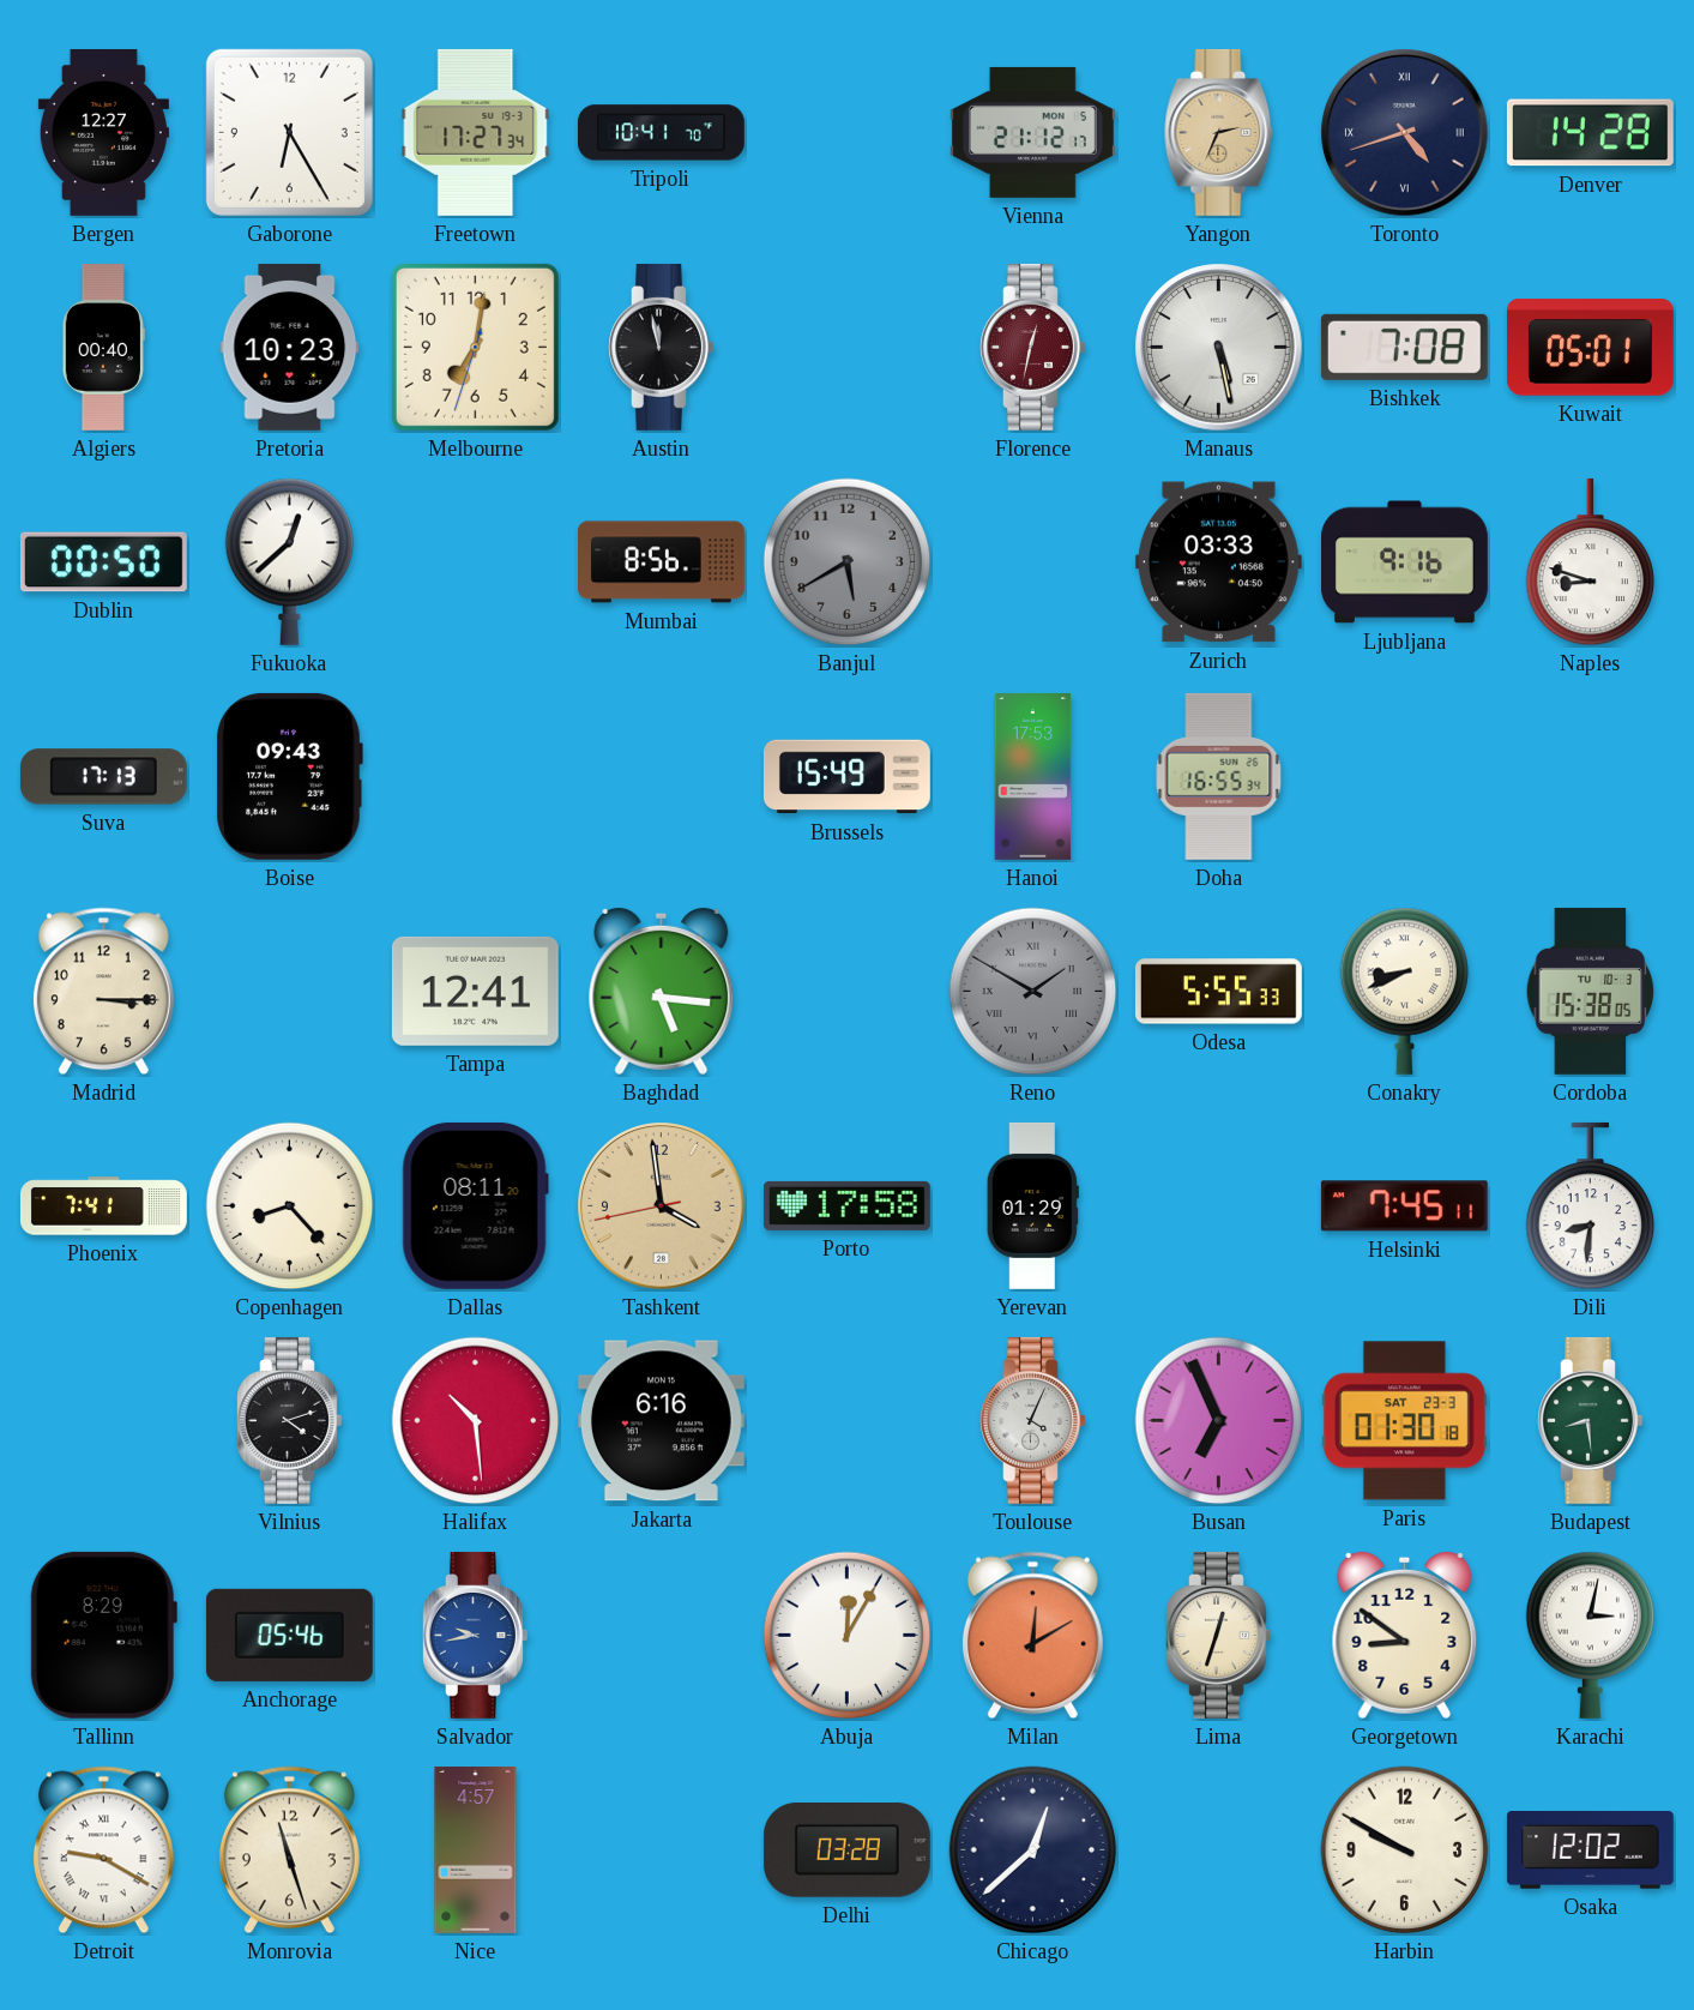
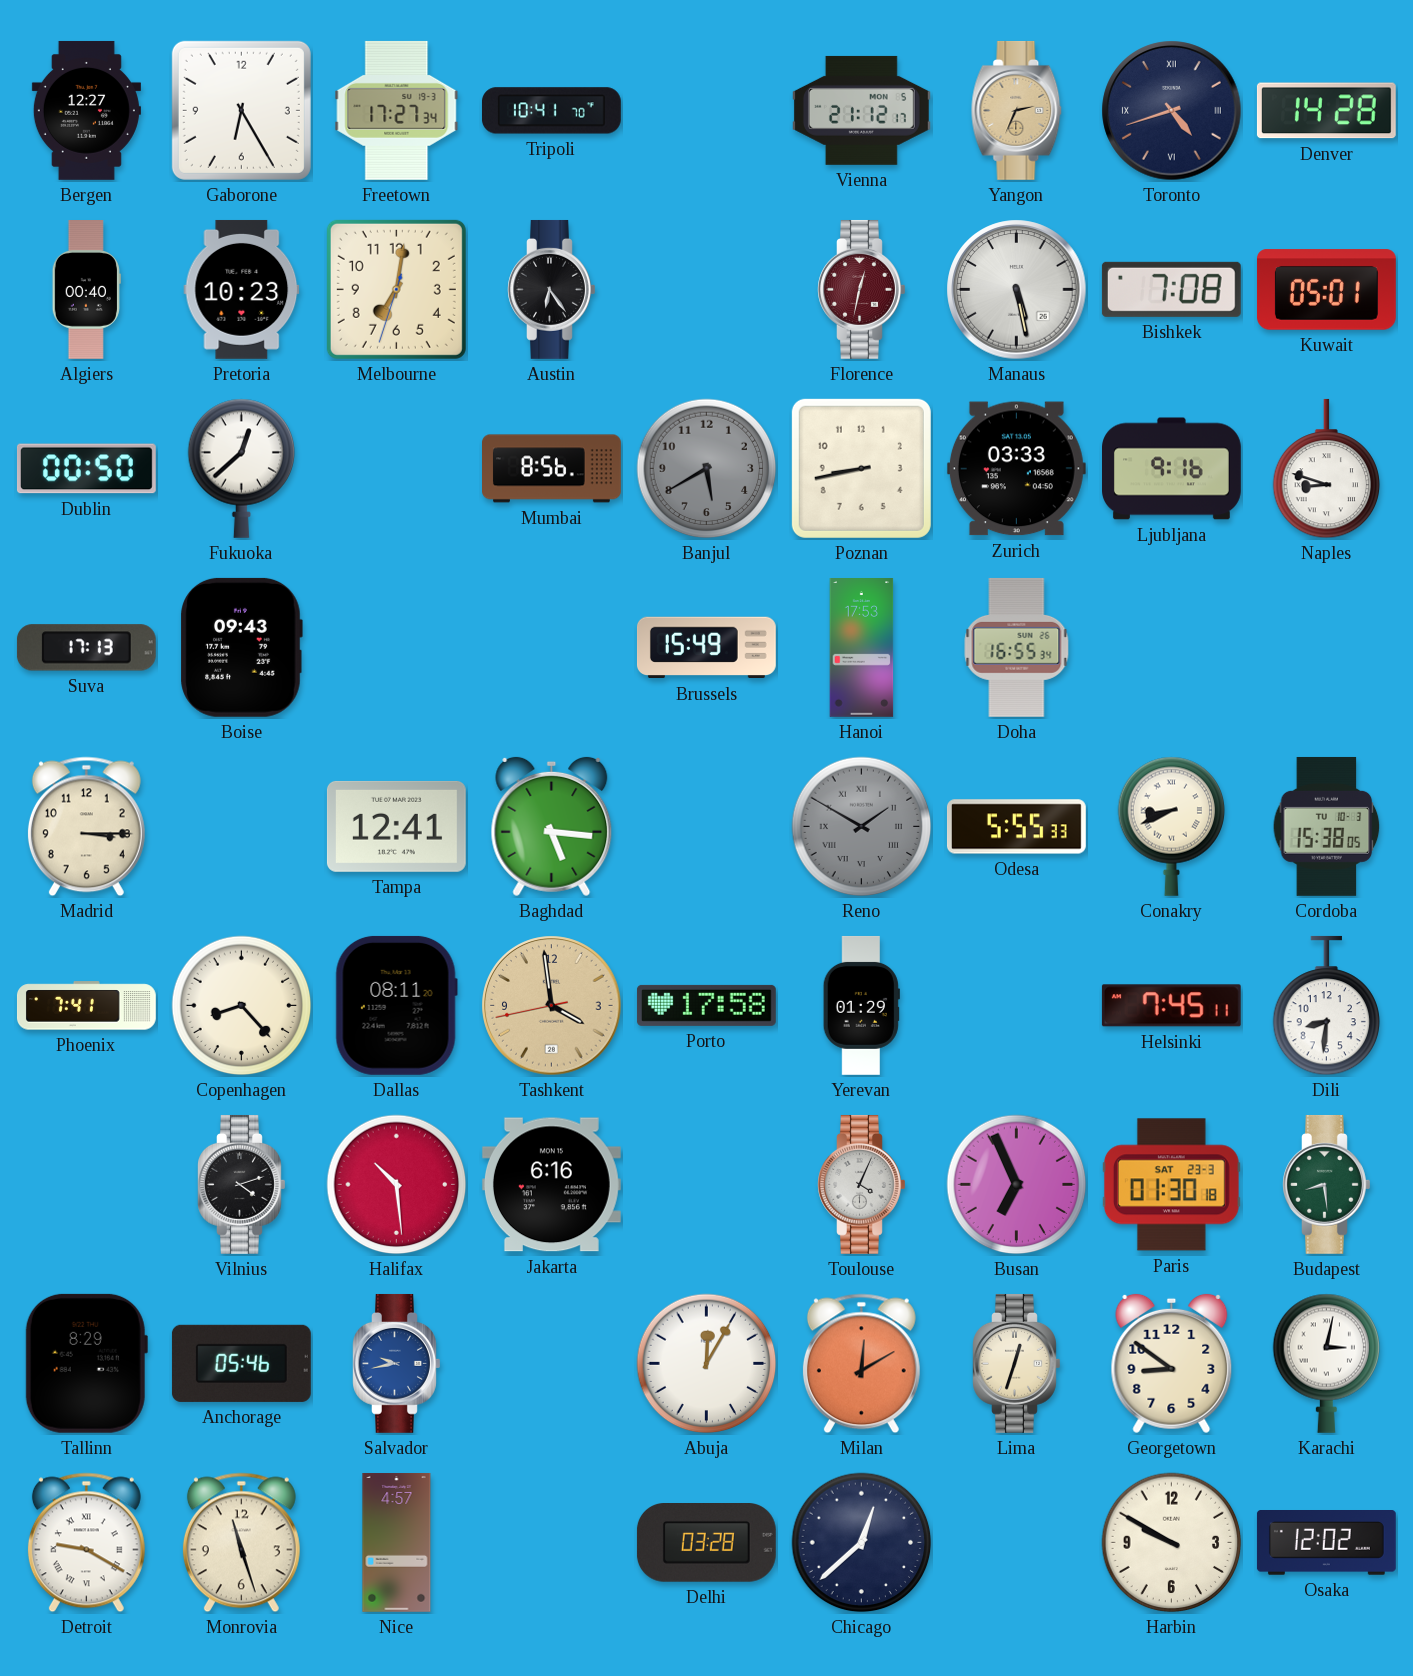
Austin: 11:58 -> 6:24
Poznan: none -> 8:43
